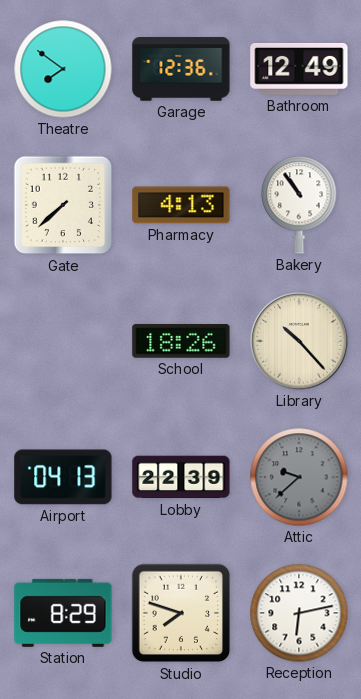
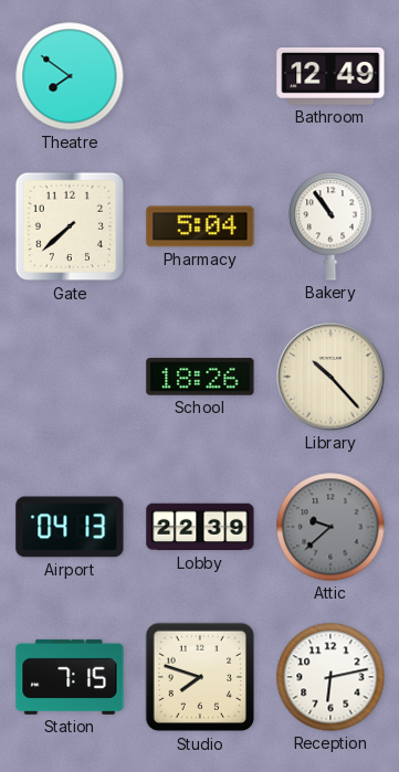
Garage: 12:36 -> none
Pharmacy: 4:13 -> 5:04
Station: 8:29 -> 7:15
